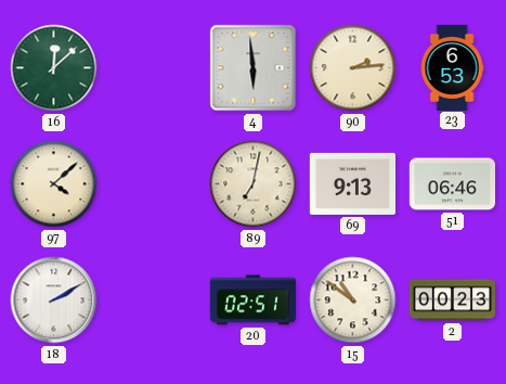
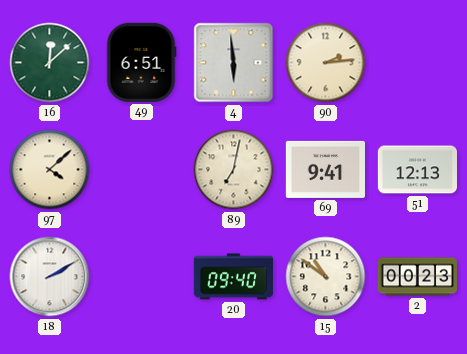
49: none -> 6:51
23: 6:53 -> none
69: 9:13 -> 9:41
51: 06:46 -> 12:13
20: 02:51 -> 09:40
